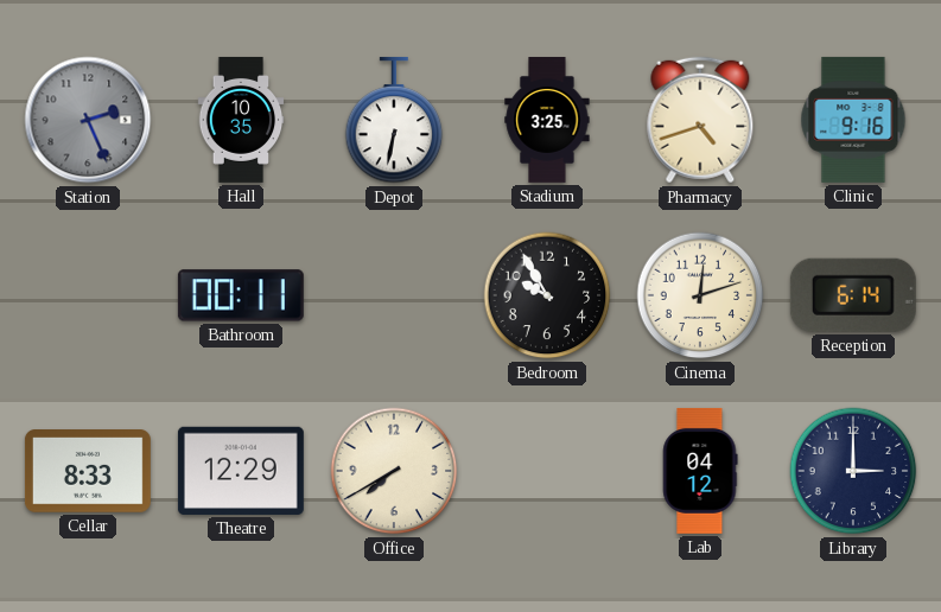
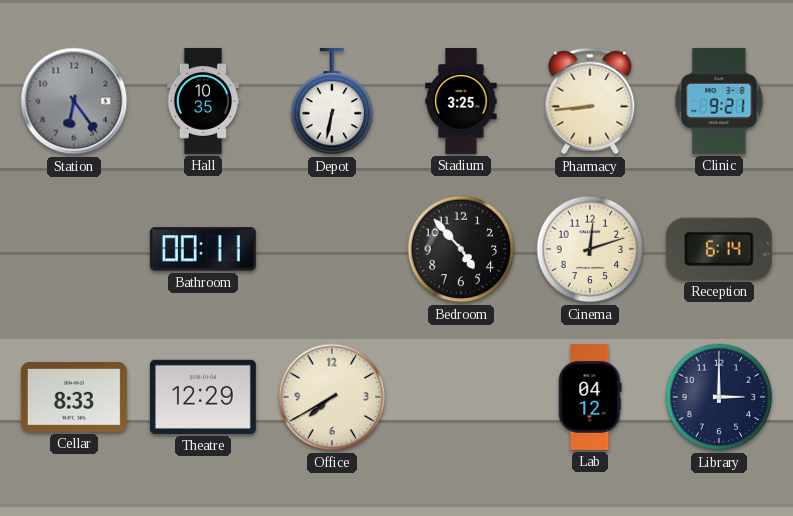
Station: 2:26 -> 6:24
Pharmacy: 4:42 -> 8:44
Clinic: 9:16 -> 9:21
Bedroom: 9:55 -> 4:53
